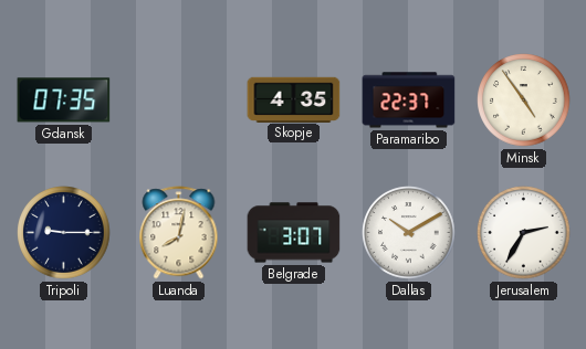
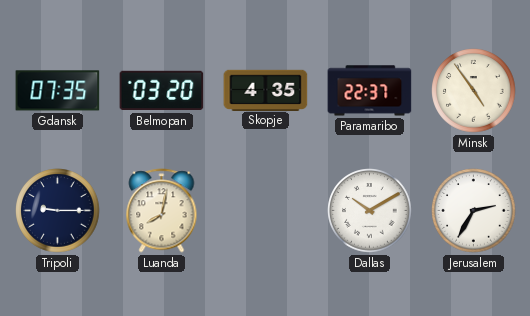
Belmopan: none -> 03:20
Belgrade: 3:07 -> none
